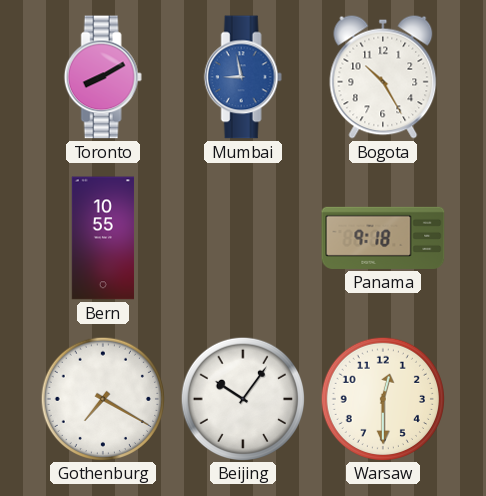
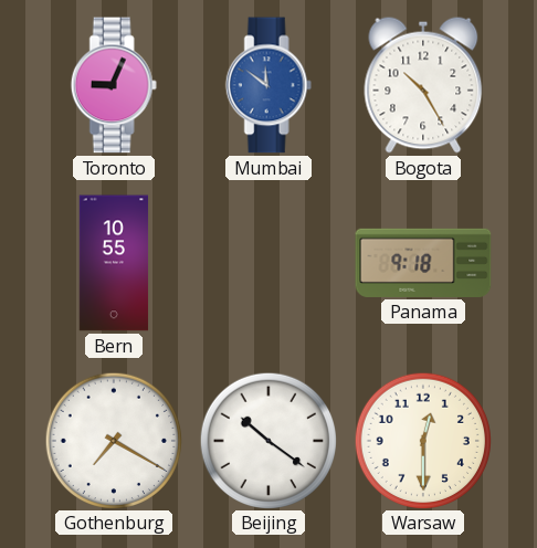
Toronto: 8:10 -> 9:04
Mumbai: 8:58 -> 11:51
Beijing: 10:06 -> 10:21
